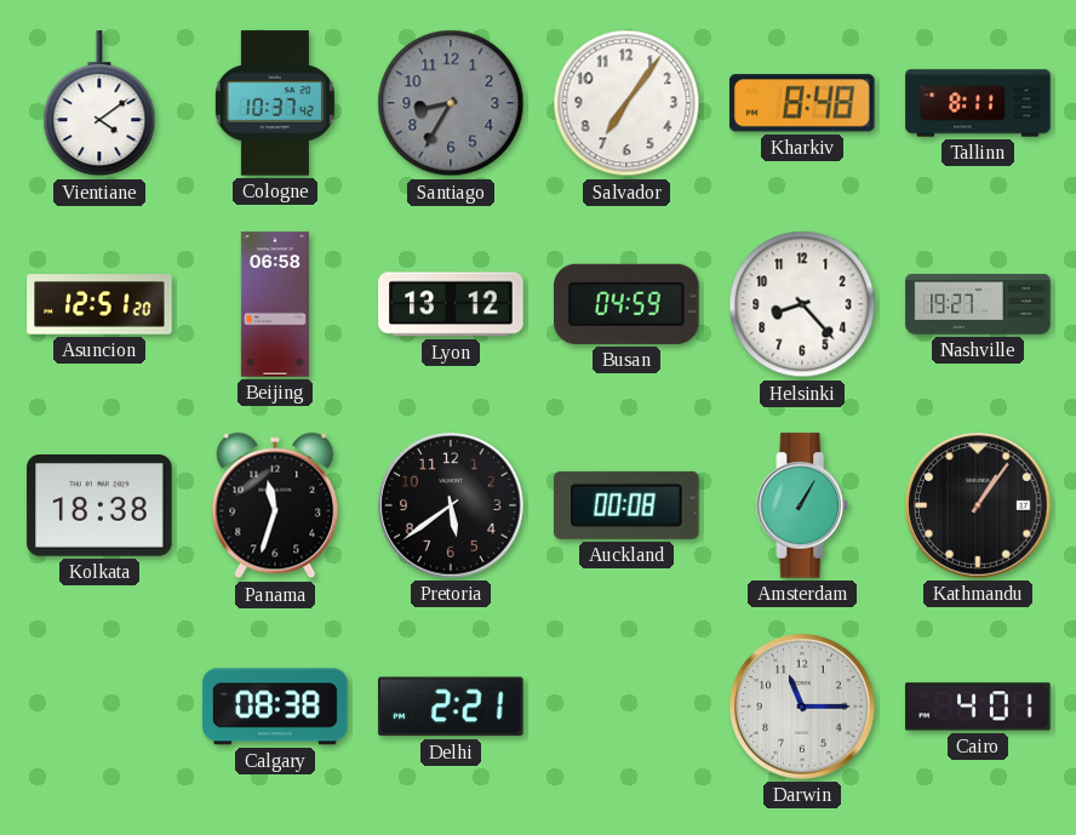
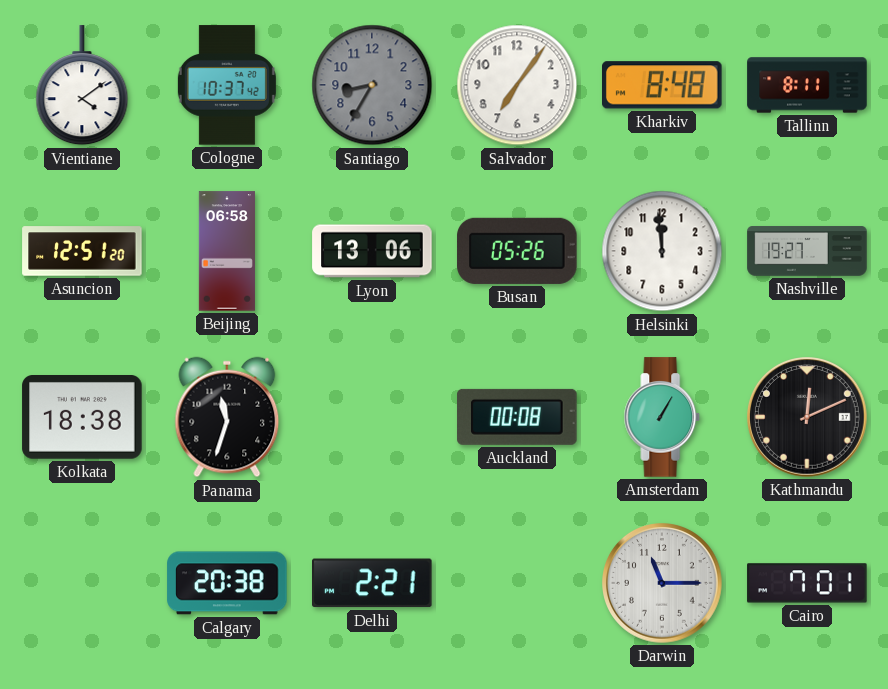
Lyon: 13:12 -> 13:06
Busan: 04:59 -> 05:26
Helsinki: 8:23 -> 11:59
Pretoria: 5:39 -> none
Kathmandu: 1:06 -> 12:11
Calgary: 08:38 -> 20:38
Cairo: 4:01 -> 7:01
